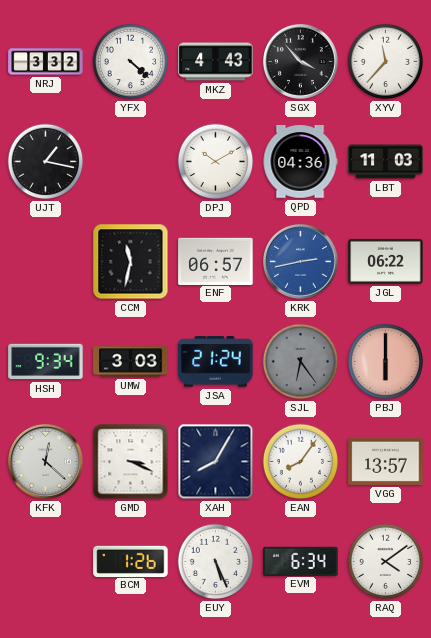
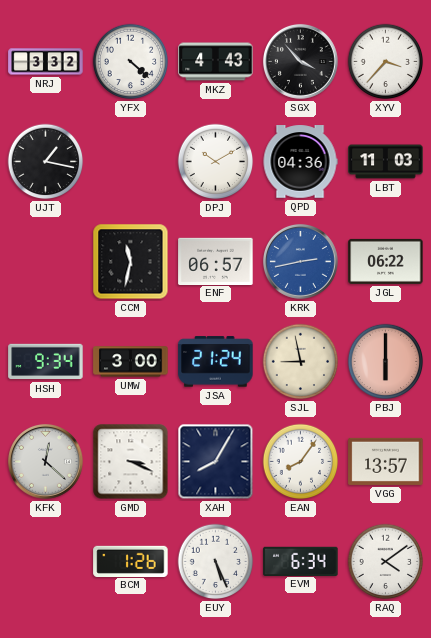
XYV: 11:37 -> 3:37
UMW: 3:03 -> 3:00
SJL: 6:24 -> 8:58
SJL dial: grey -> cream
